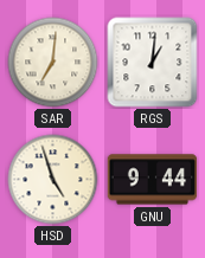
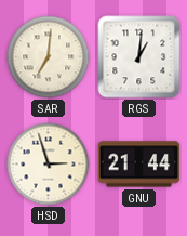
HSD: 4:57 -> 2:57
GNU: 9:44 -> 21:44
